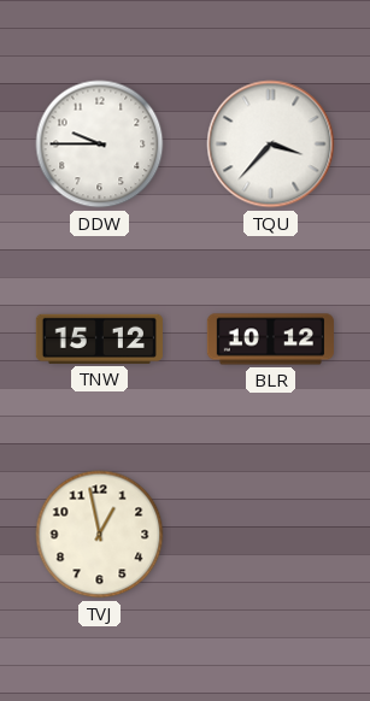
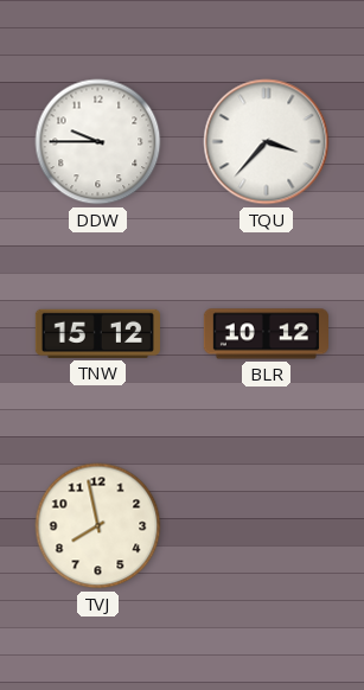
TVJ: 12:58 -> 7:58
